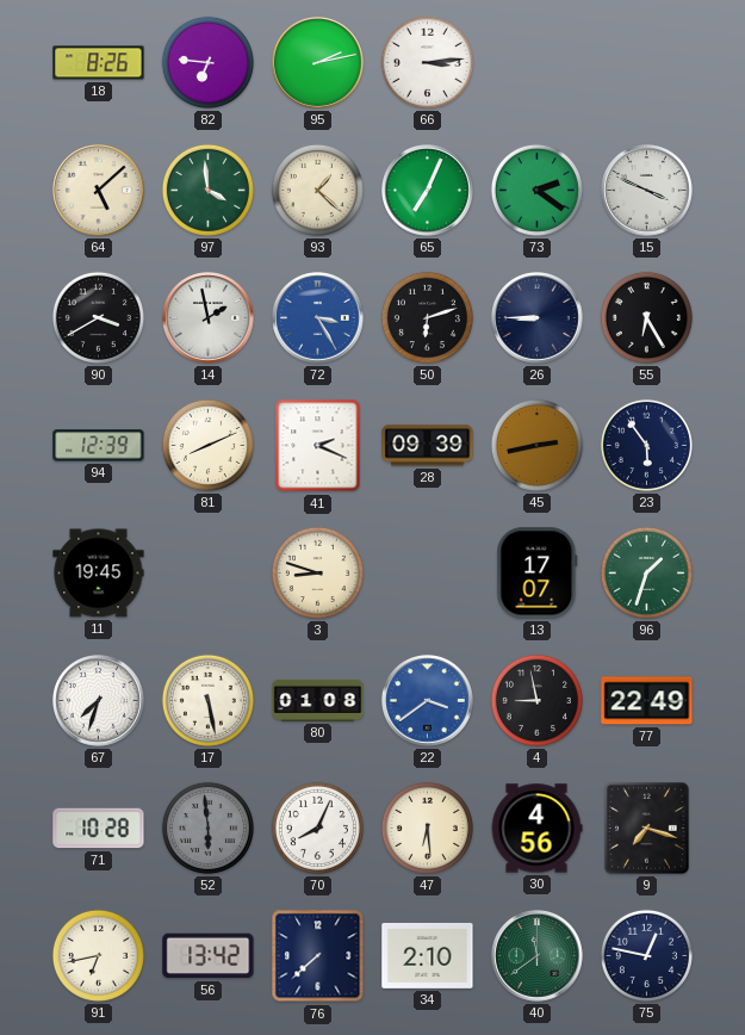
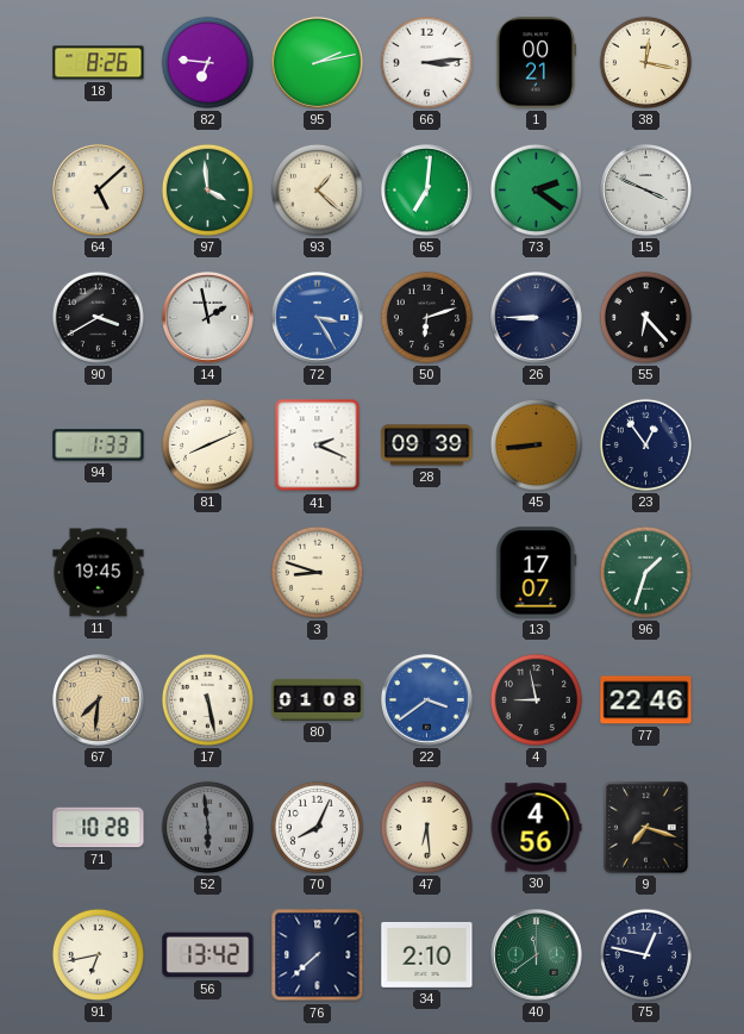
1: none -> 00:21
38: none -> 12:17
65: 7:04 -> 7:01
55: 6:25 -> 6:23
94: 12:39 -> 1:33
45: 2:43 -> 8:44
23: 5:54 -> 12:54
67: 7:33 -> 7:31
67 dial: white -> champagne
77: 22:49 -> 22:46
